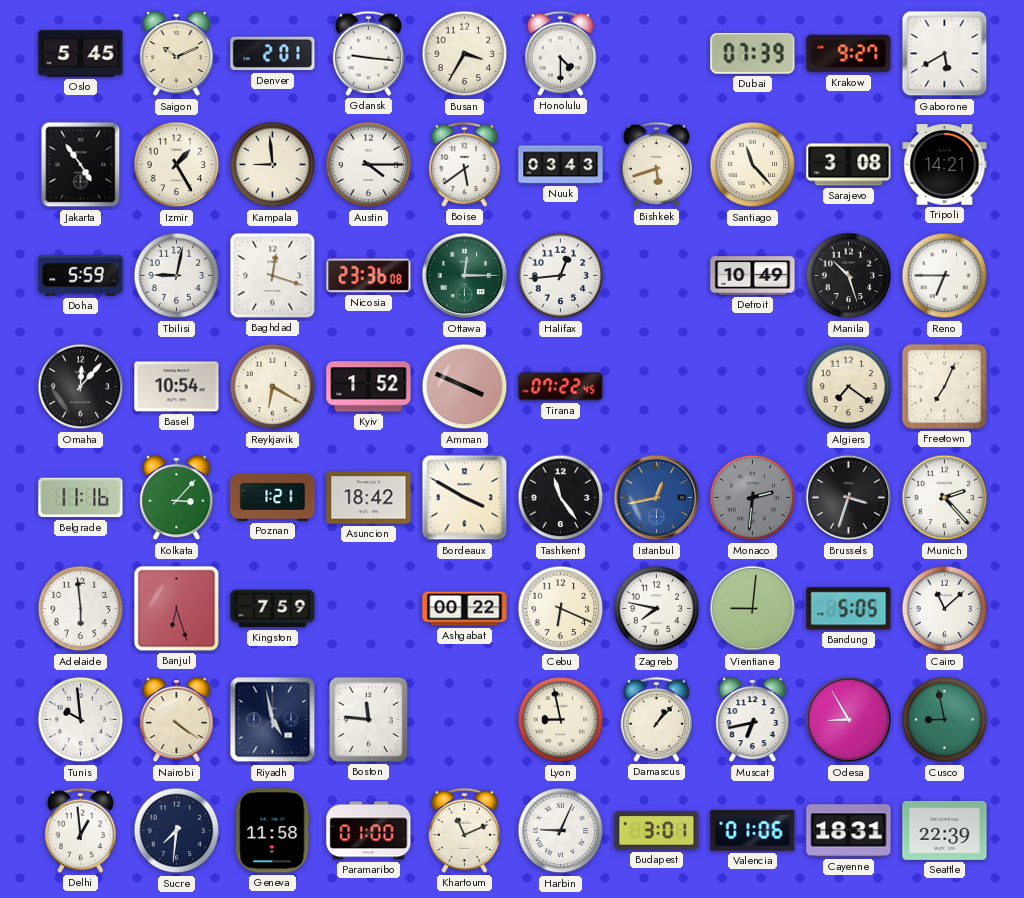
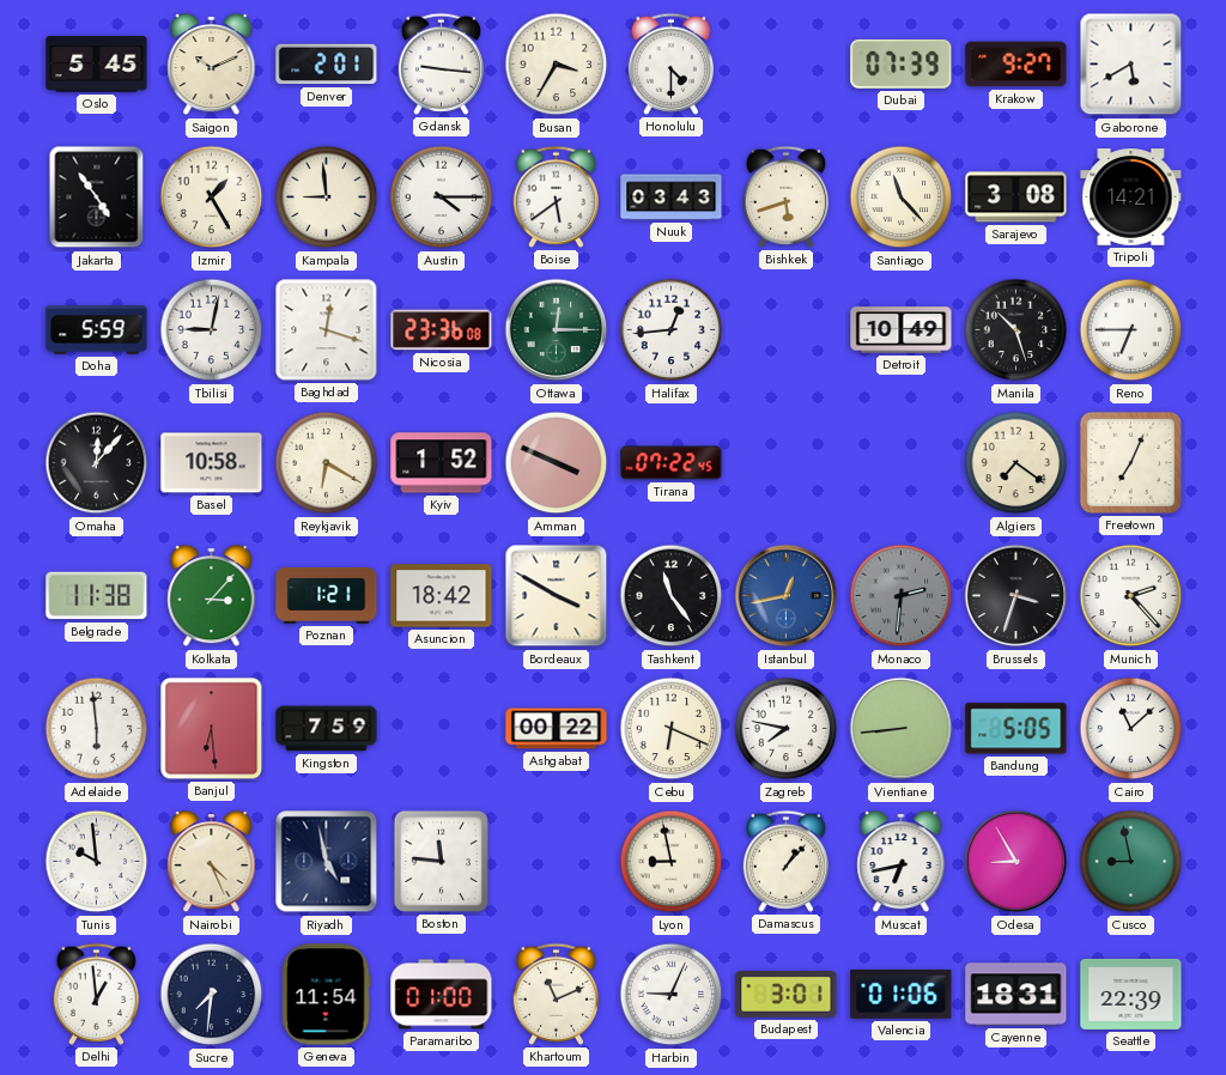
Basel: 10:54 -> 10:58
Belgrade: 11:16 -> 11:38
Banjul: 6:27 -> 6:29
Vientiane: 9:01 -> 8:44
Nairobi: 4:21 -> 4:26
Geneva: 11:58 -> 11:54
